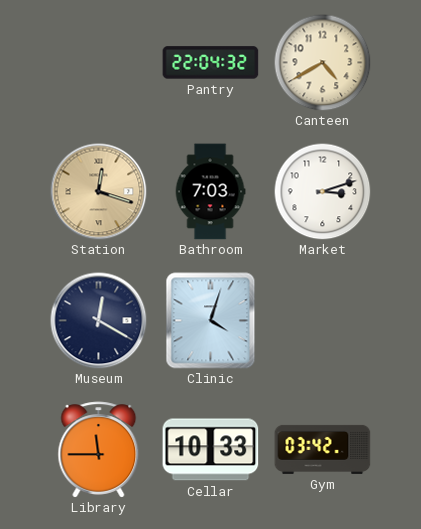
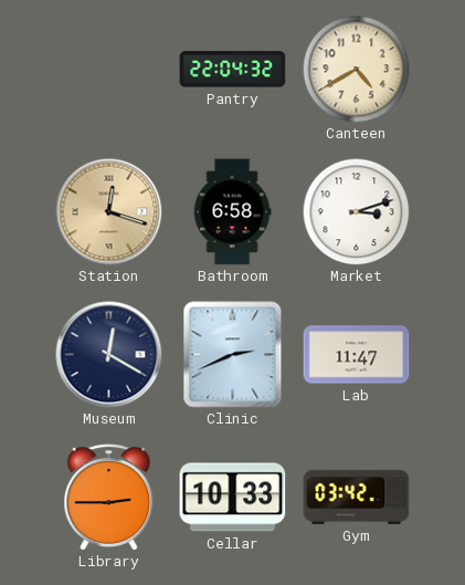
Bathroom: 7:03 -> 6:58
Clinic: 4:03 -> 2:41
Lab: none -> 11:47
Library: 11:45 -> 2:45
